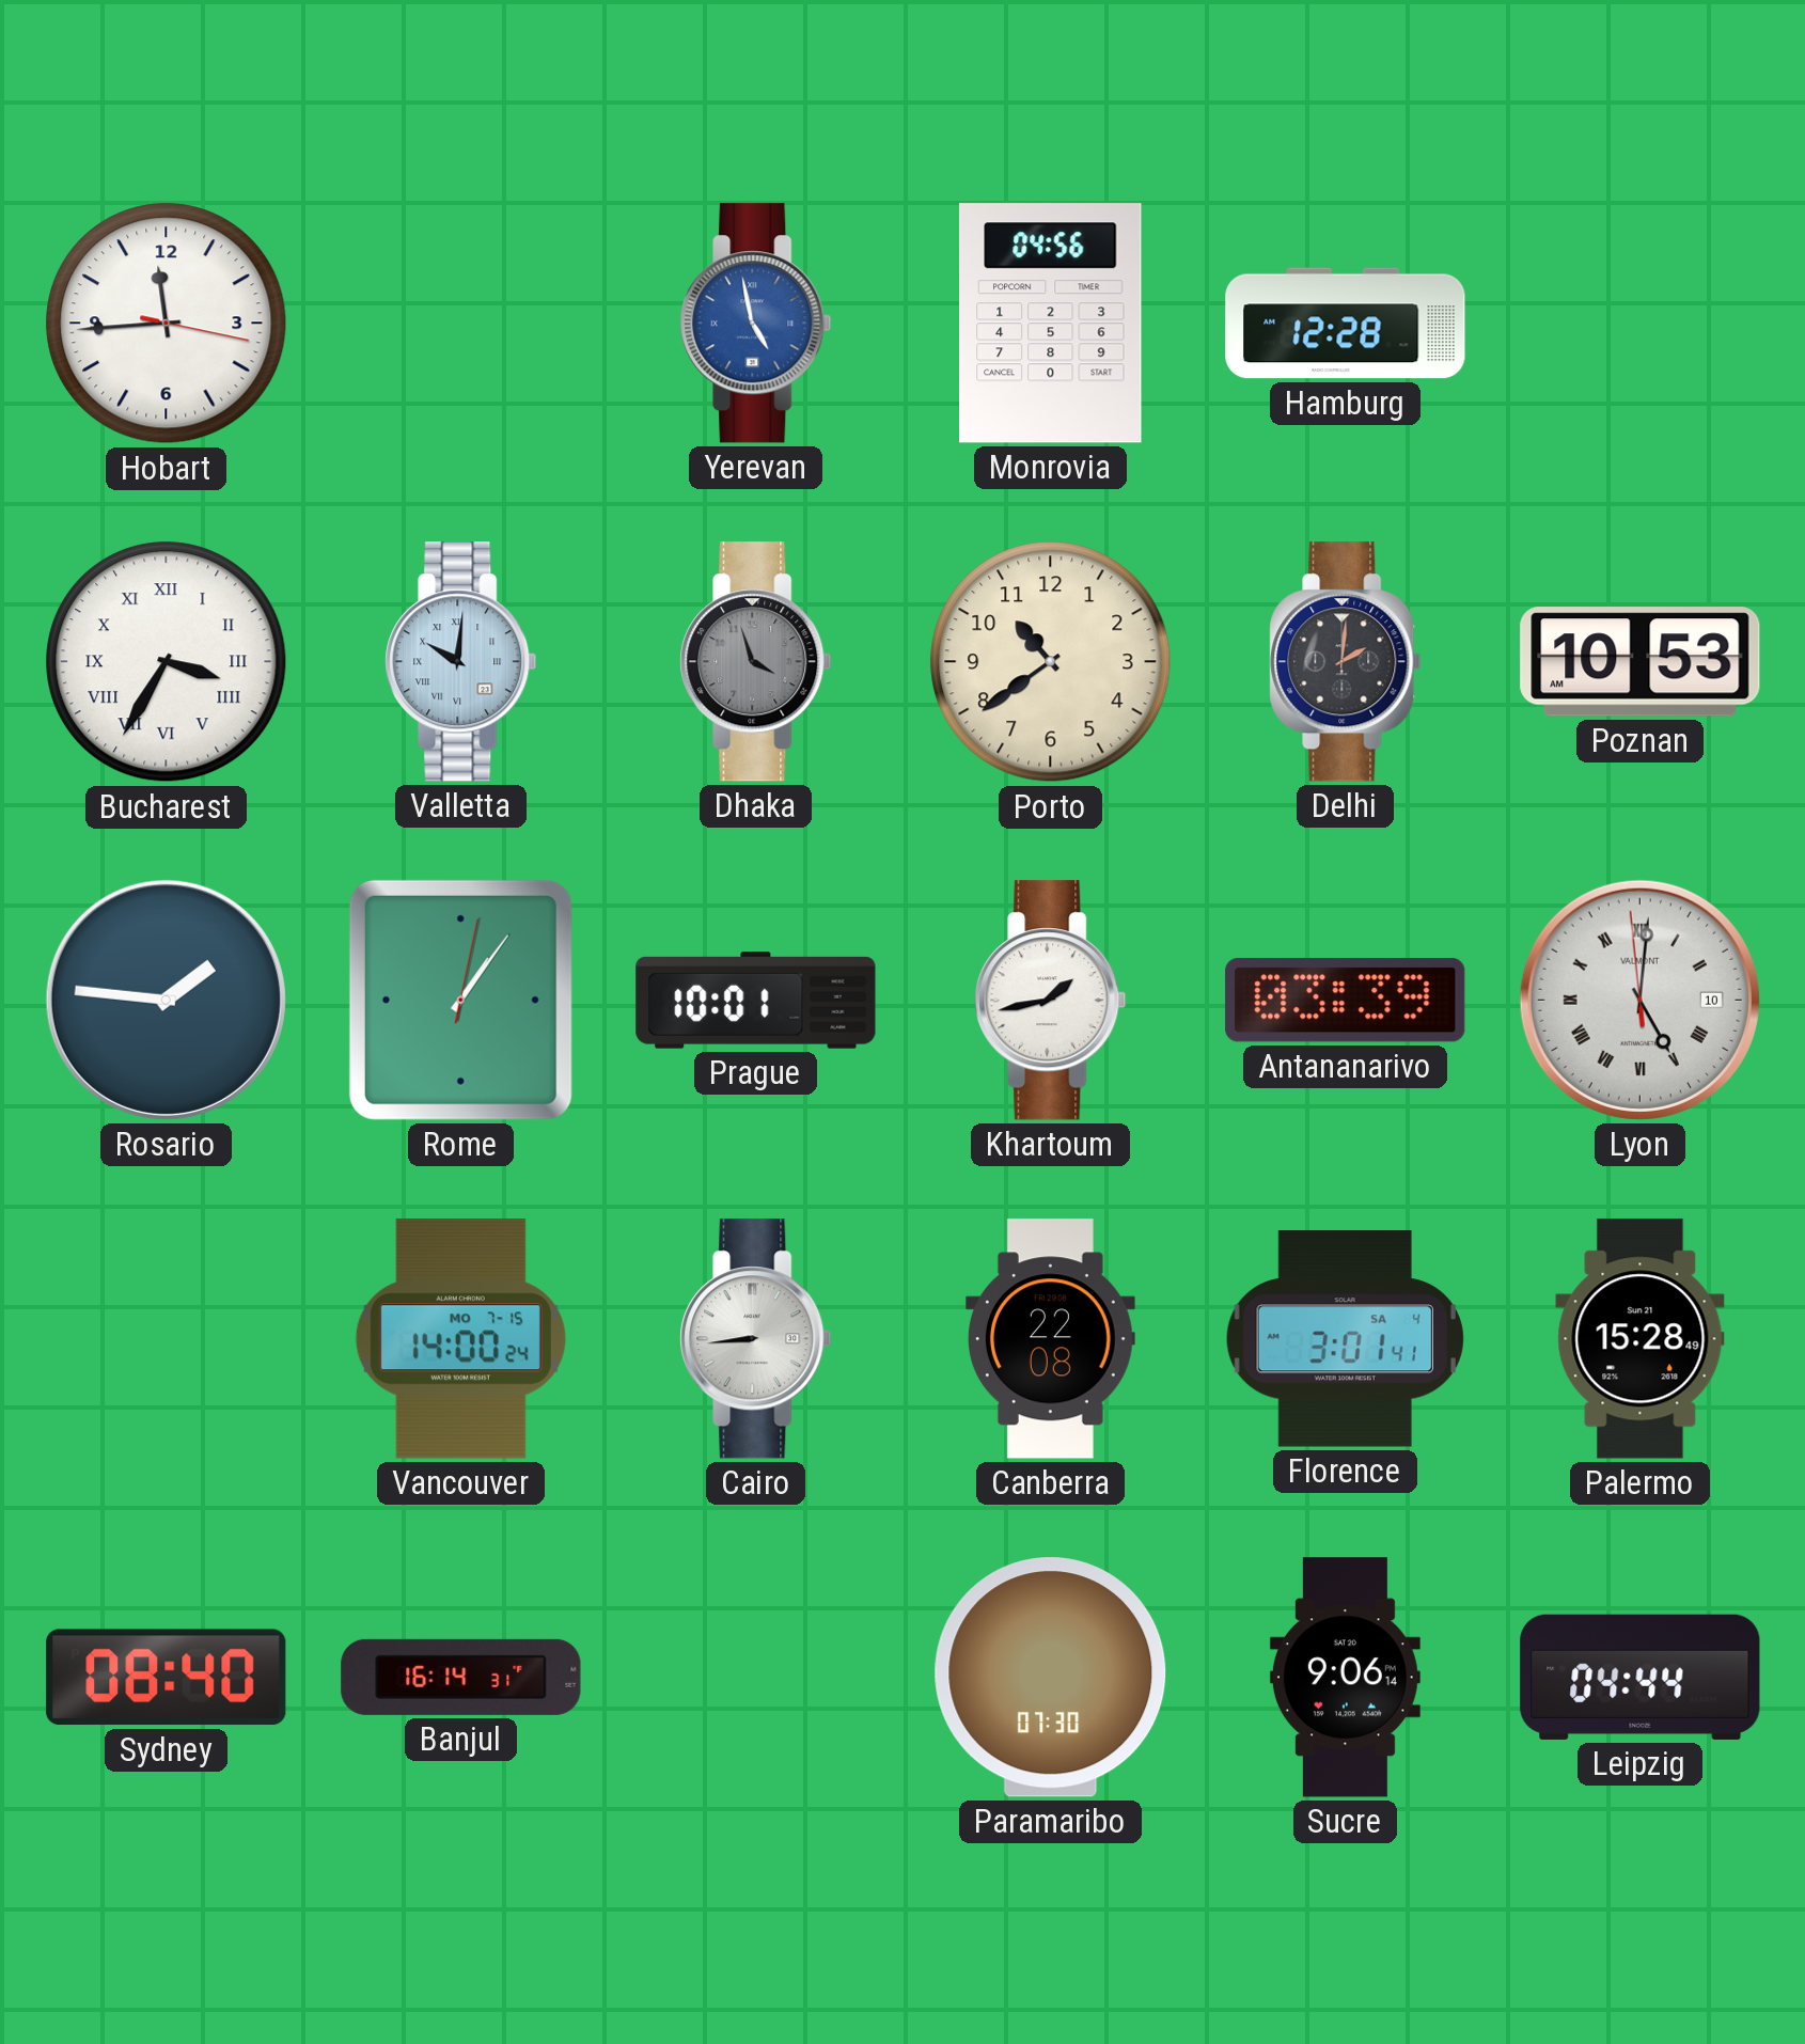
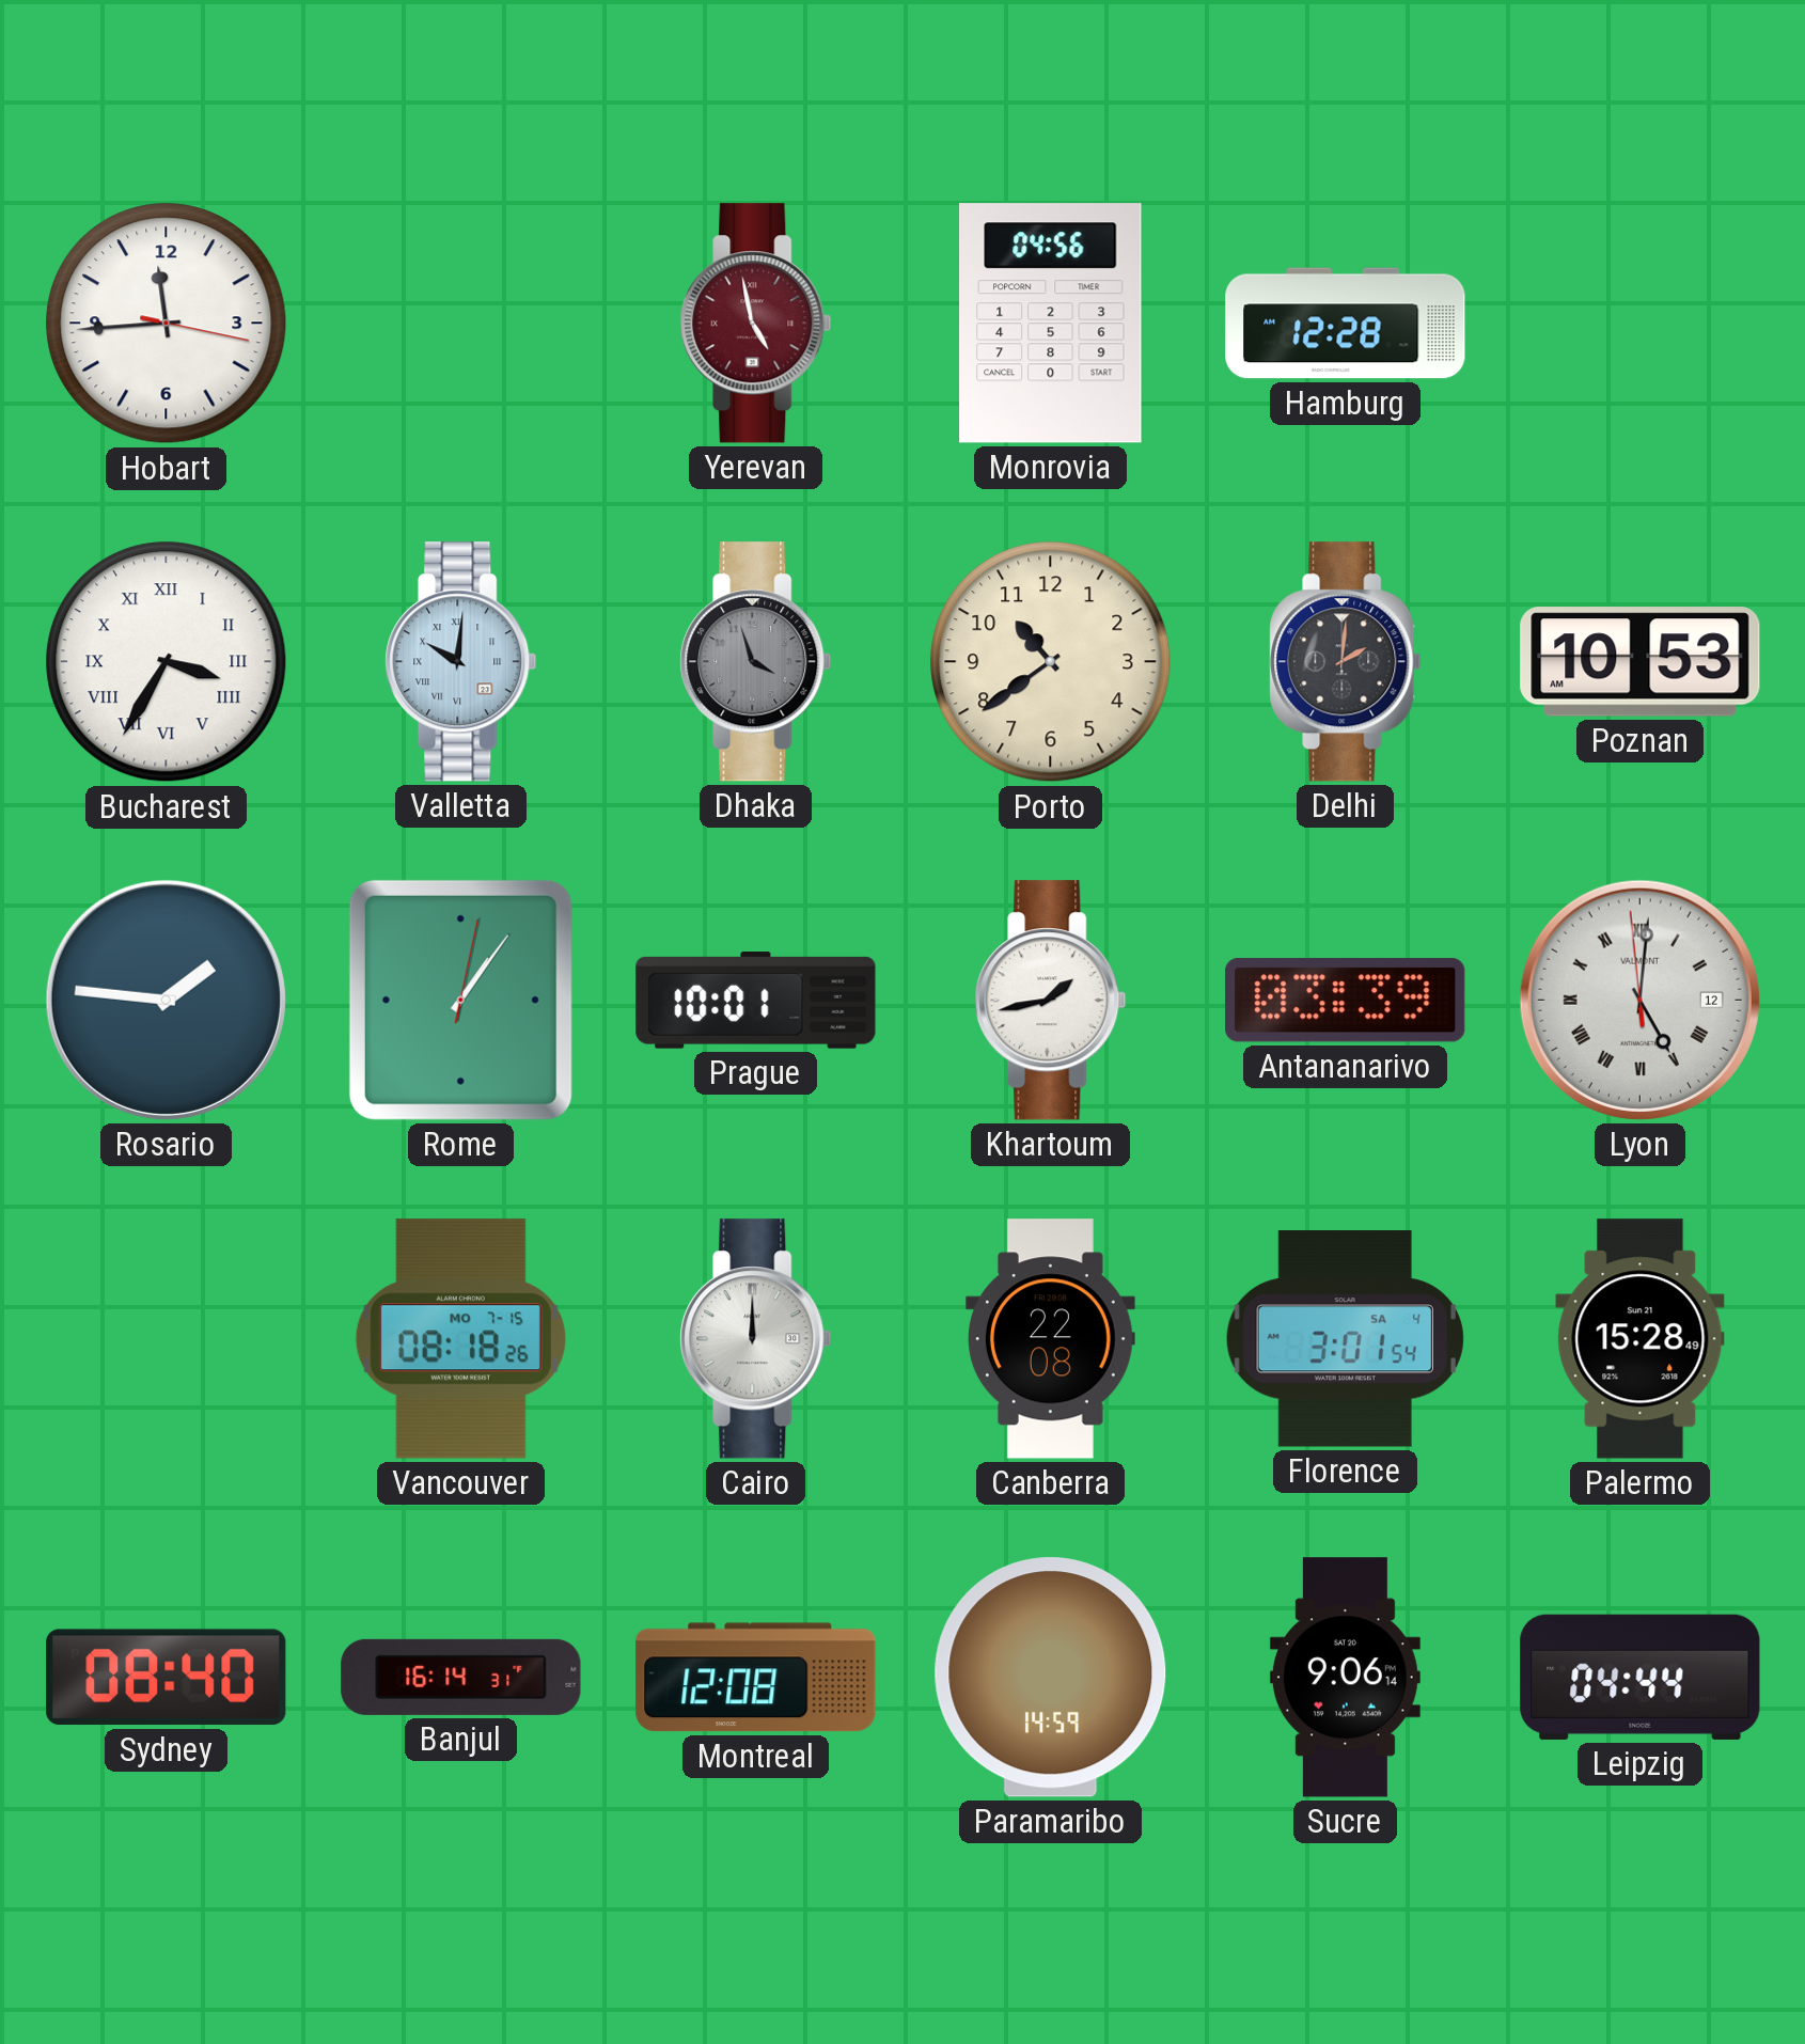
Yerevan dial: blue -> burgundy
Lyon date: 10 -> 12
Vancouver: 14:00 -> 08:18
Cairo: 8:44 -> 12:00
Florence: 3:01:41 -> 3:01:54
Montreal: none -> 12:08
Paramaribo: 07:30 -> 14:59
